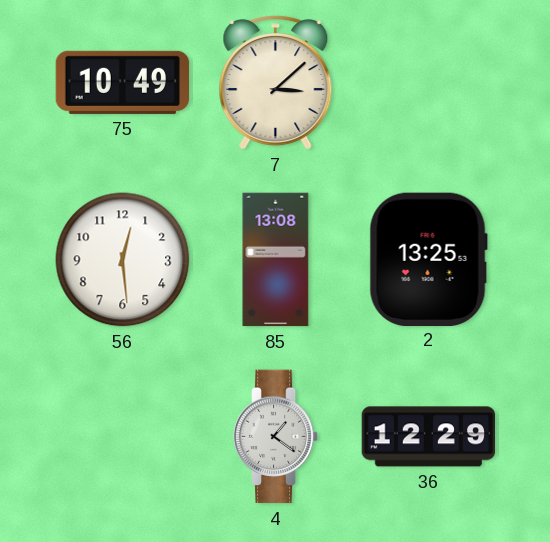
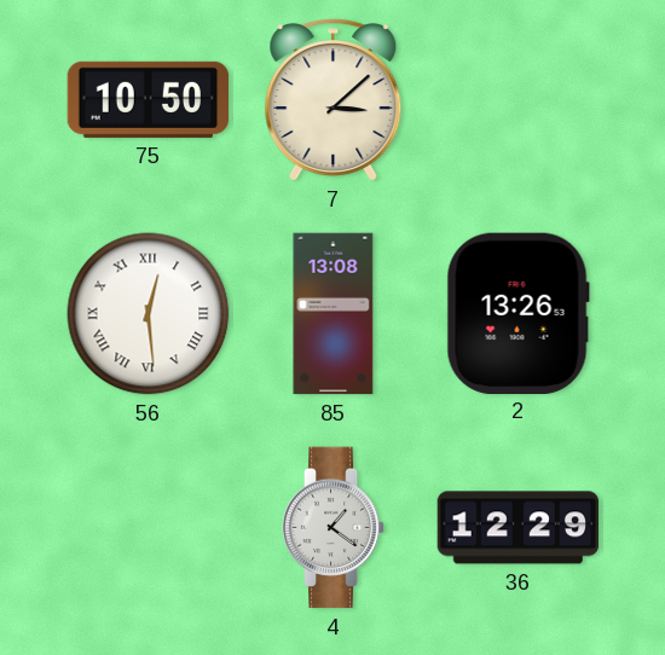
75: 10:49 -> 10:50
56 numerals: Arabic -> Roman
2: 13:25 -> 13:26
